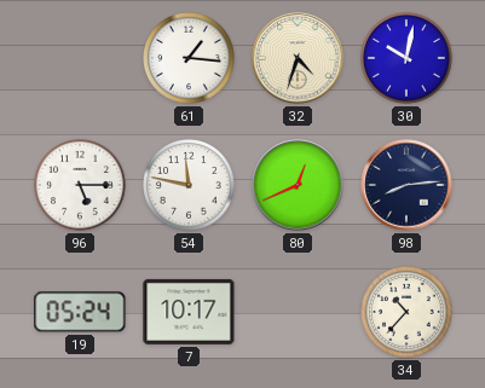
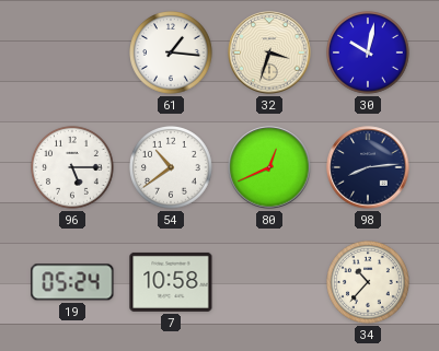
32: 4:33 -> 3:33
54: 11:47 -> 10:39
7: 10:17 -> 10:58
